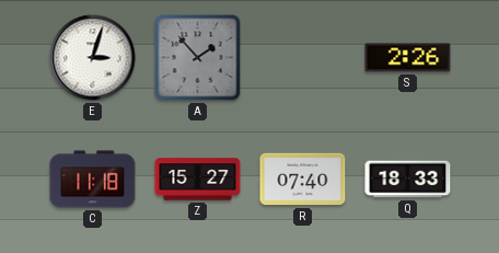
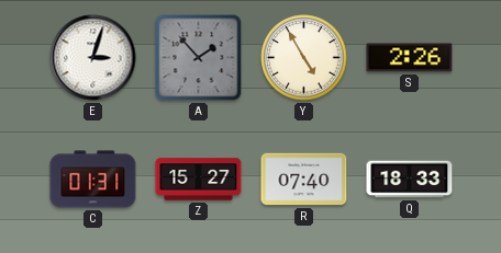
Y: none -> 4:55
C: 11:18 -> 01:31
